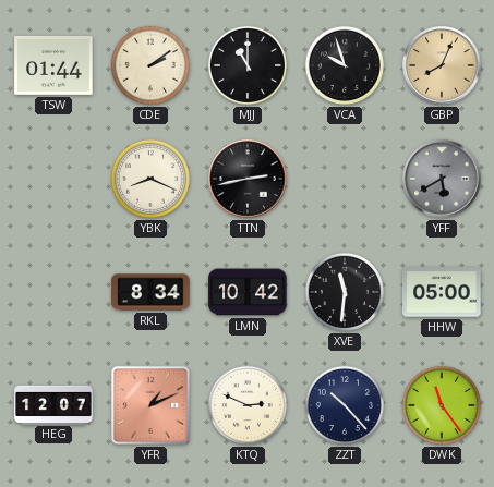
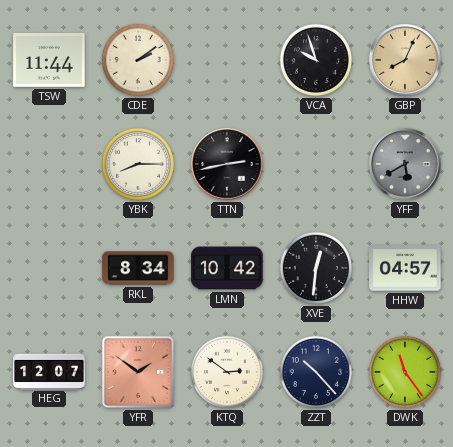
TSW: 01:44 -> 11:44
MJJ: 11:00 -> none
YBK: 8:19 -> 8:15
XVE: 11:31 -> 12:31
HHW: 05:00 -> 04:57
YFR: 1:11 -> 1:51
KTQ: 2:49 -> 2:51
